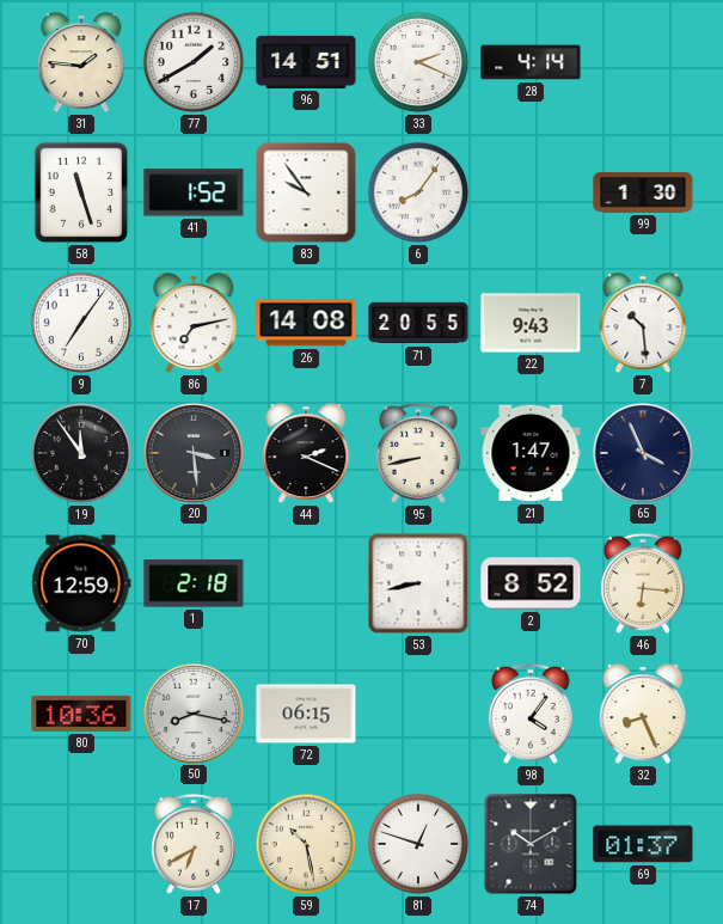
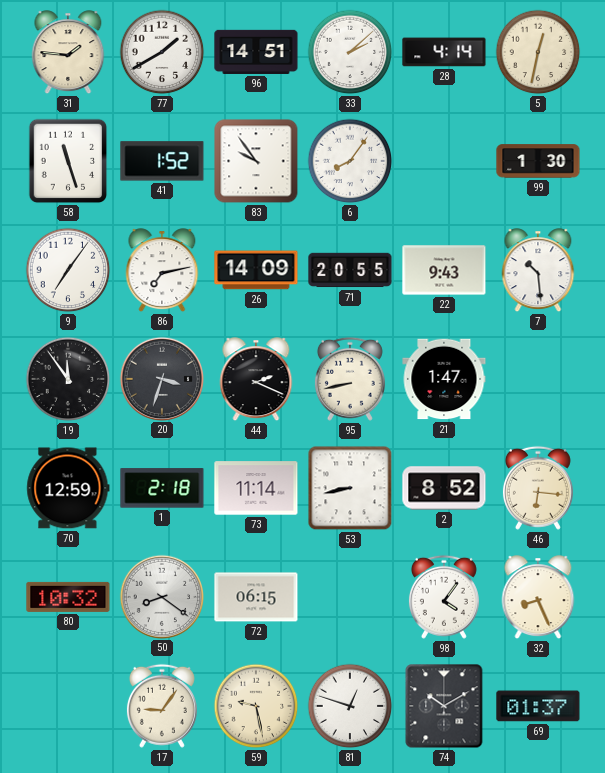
33: 2:19 -> 2:08
5: none -> 12:32
26: 14:08 -> 14:09
20: 3:29 -> 3:33
65: 3:56 -> none
73: none -> 11:14
80: 10:36 -> 10:32
50: 8:17 -> 8:21
17: 6:40 -> 9:06
59: 10:28 -> 9:28
